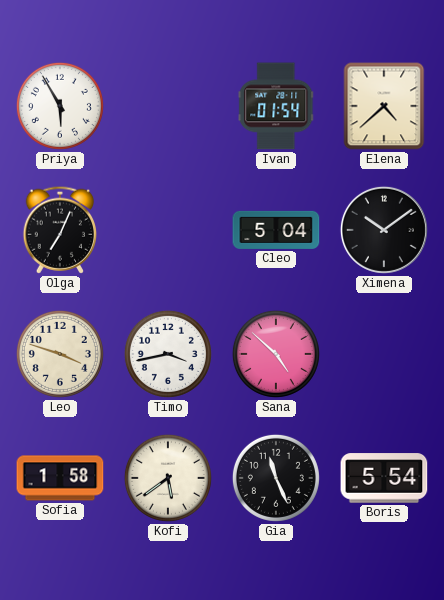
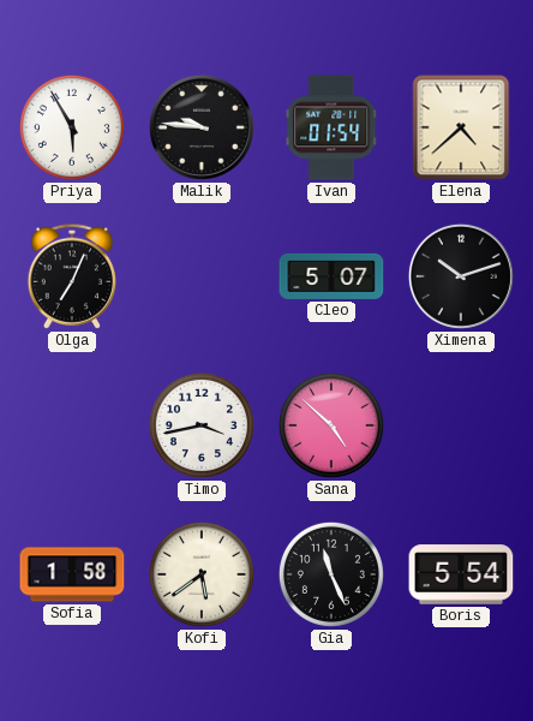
Malik: none -> 9:46
Cleo: 5:04 -> 5:07
Ximena: 10:09 -> 10:12
Leo: 3:48 -> none
